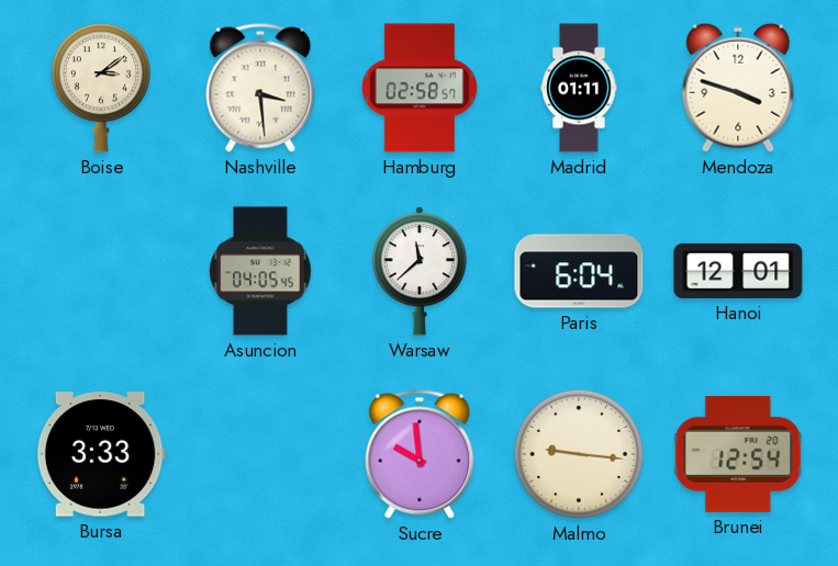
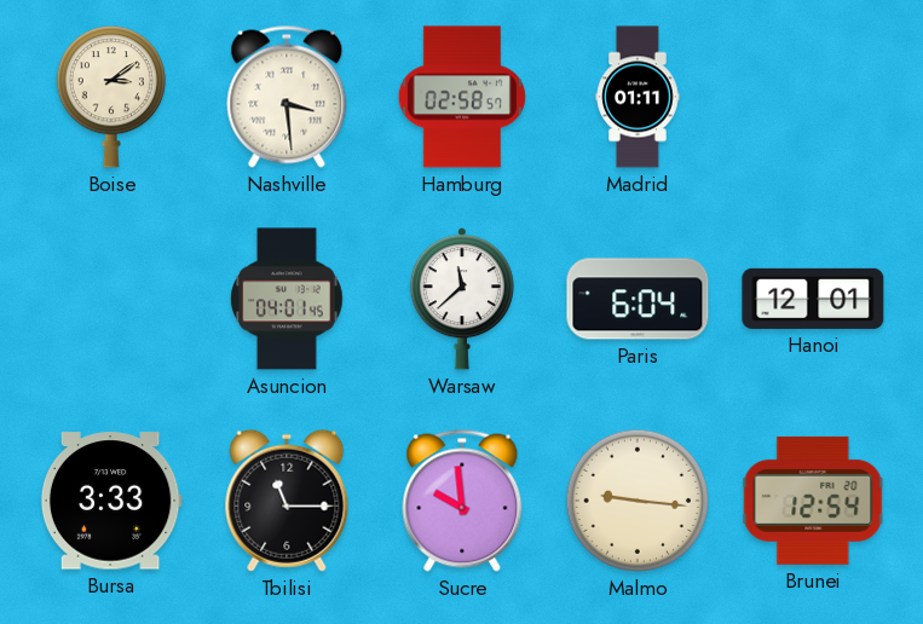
Mendoza: 3:48 -> none
Asuncion: 04:05 -> 04:01
Tbilisi: none -> 11:15
